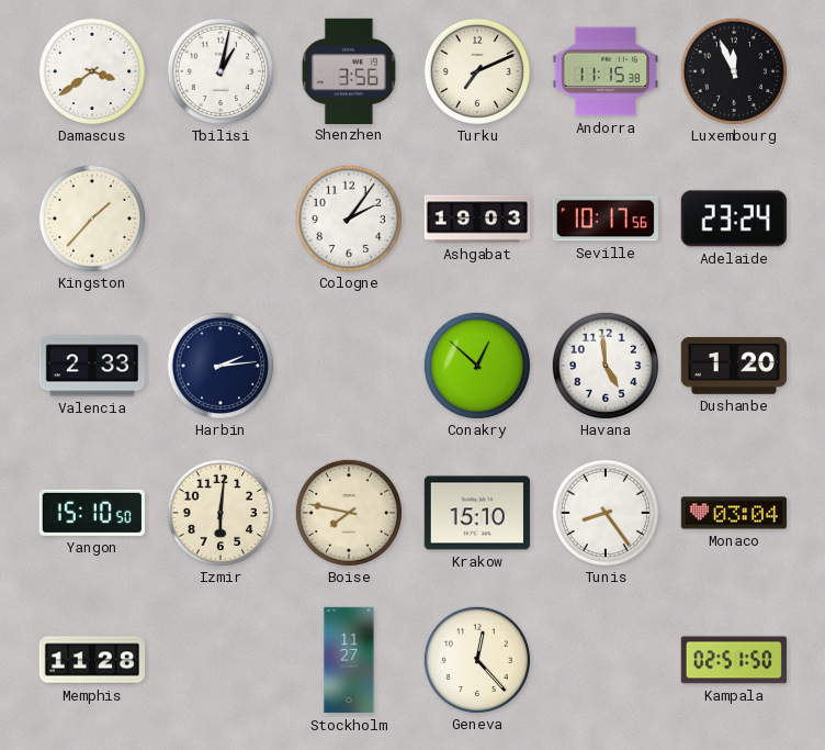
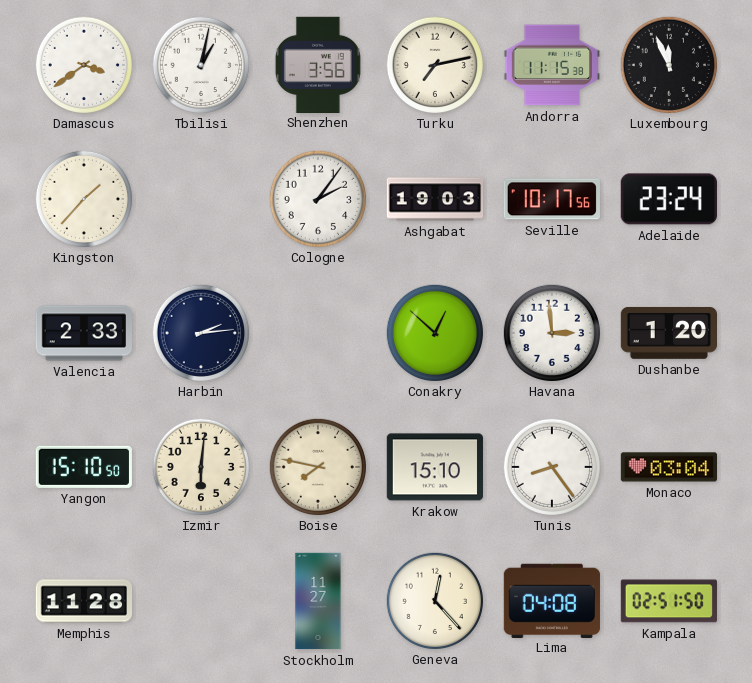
Turku: 7:11 -> 7:13
Havana: 4:59 -> 2:59
Lima: none -> 04:08
